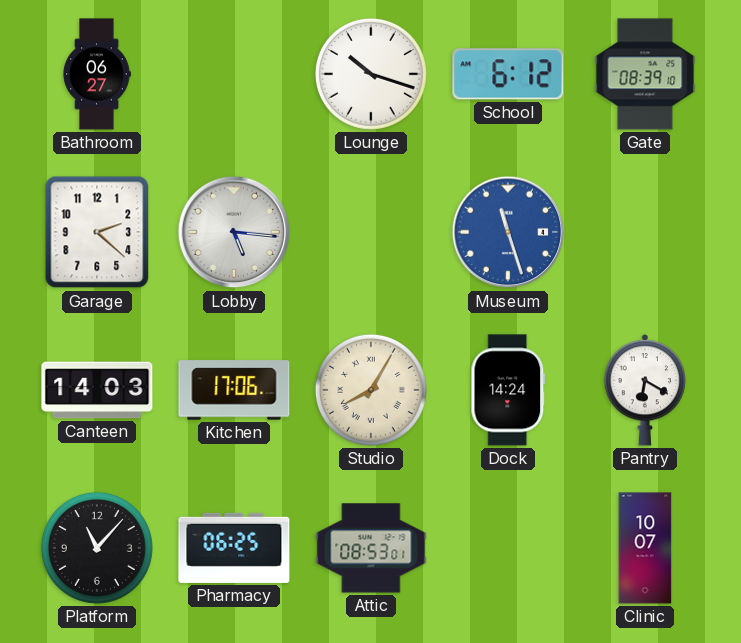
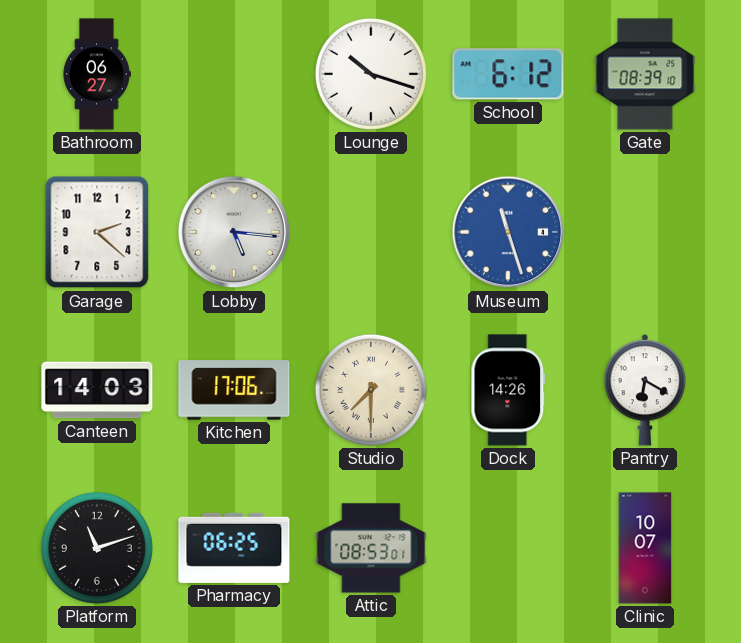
Studio: 8:05 -> 7:30
Dock: 14:24 -> 14:26
Platform: 11:07 -> 11:12
